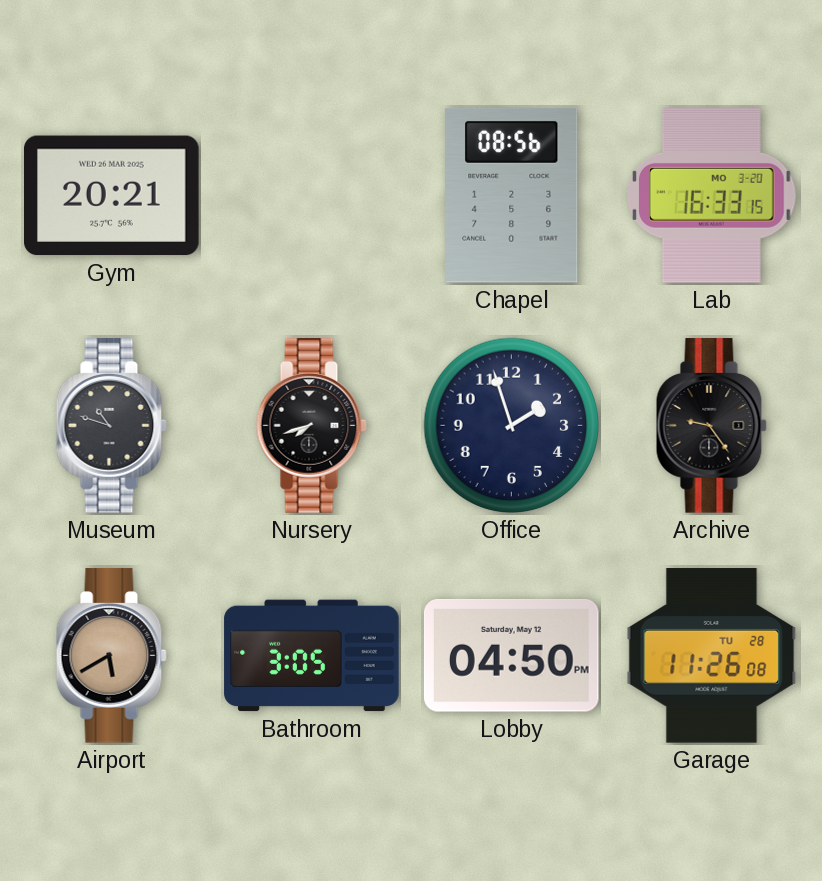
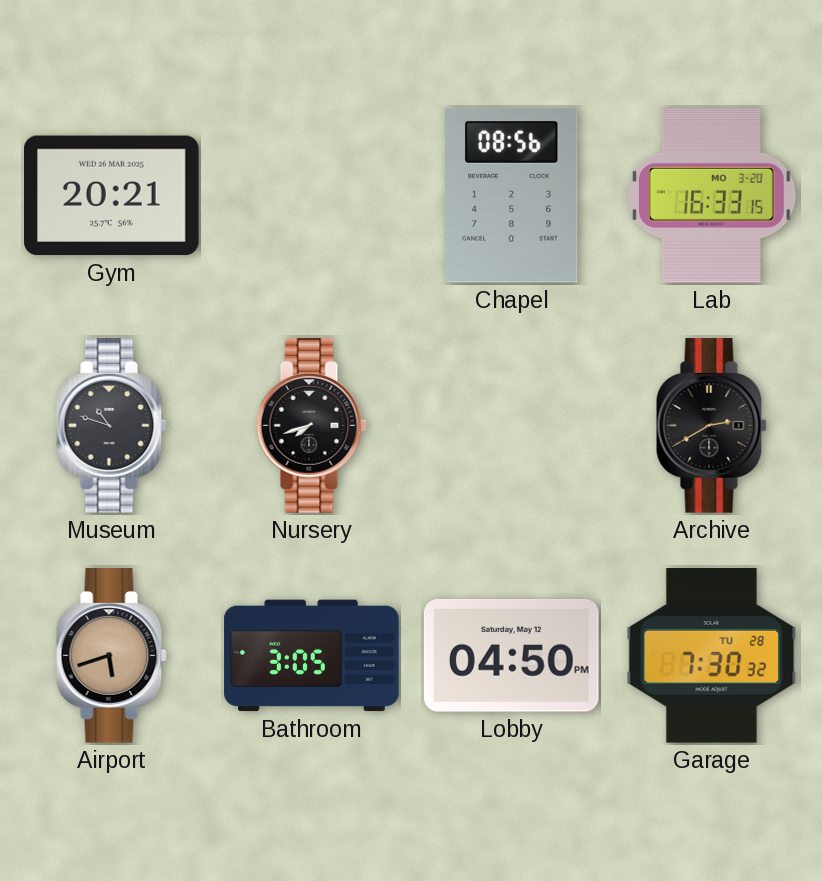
Office: 1:57 -> none
Archive: 9:24 -> 2:40
Airport: 5:40 -> 5:42
Garage: 11:26 -> 7:30
